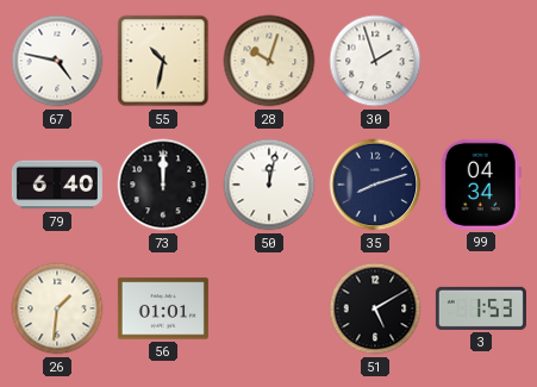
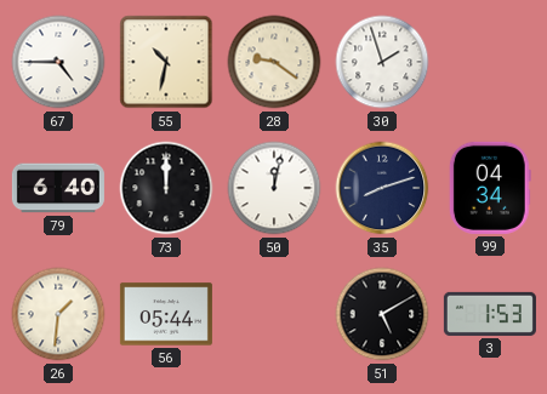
67: 4:47 -> 4:45
28: 10:03 -> 9:21
56: 01:01 -> 05:44
